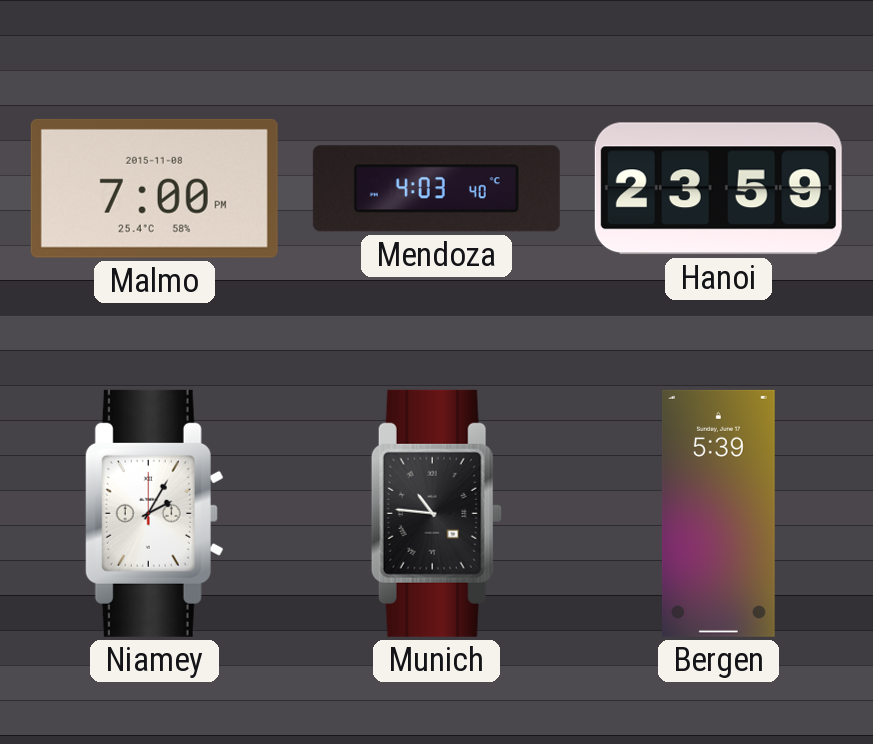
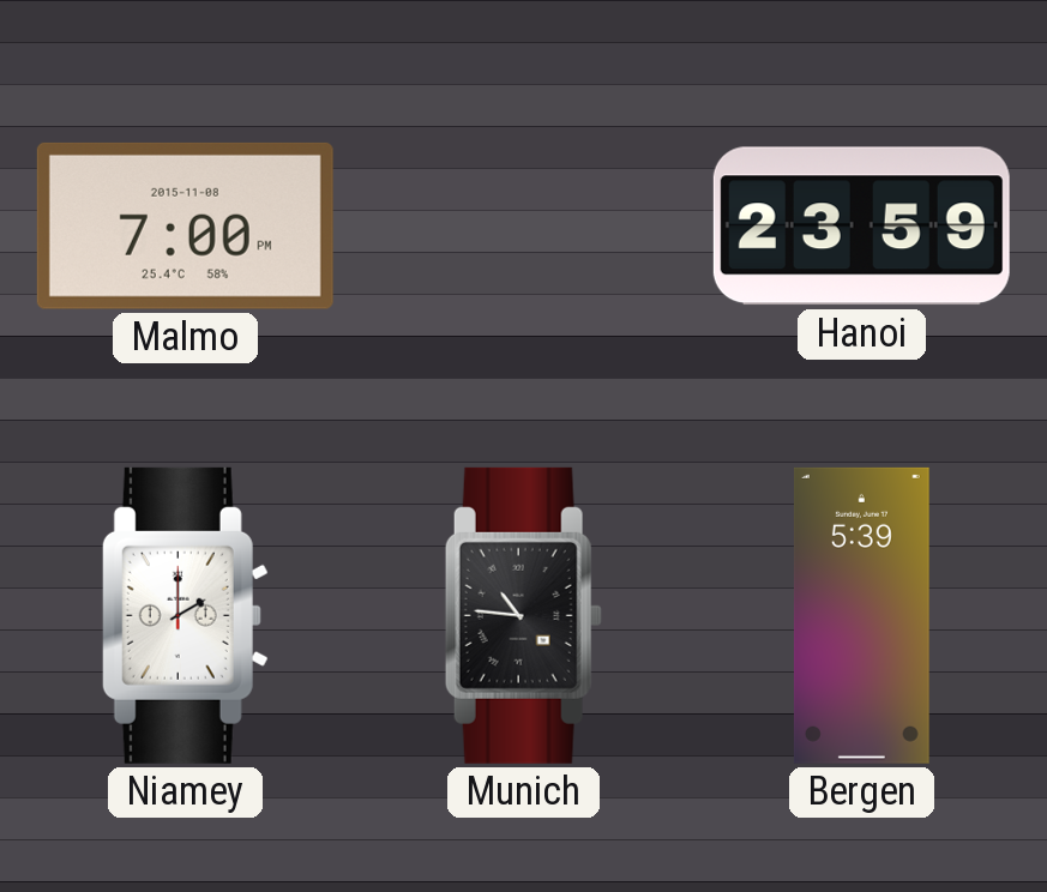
Mendoza: 4:03 -> none
Niamey: 2:05 -> 2:00
